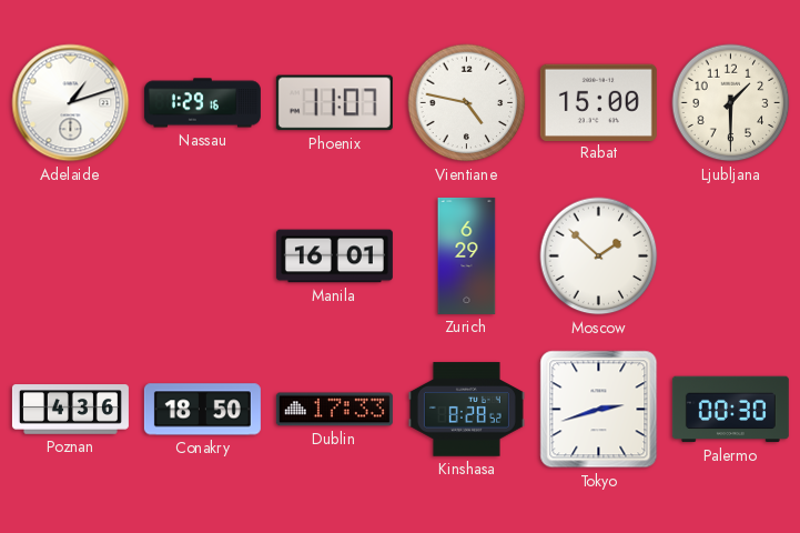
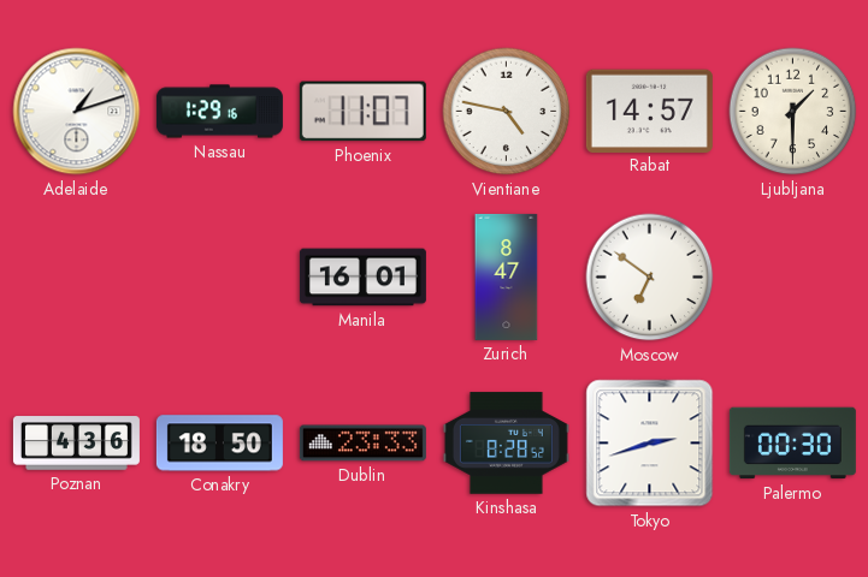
Rabat: 15:00 -> 14:57
Zurich: 6:29 -> 8:47
Moscow: 1:52 -> 6:51
Dublin: 17:33 -> 23:33
